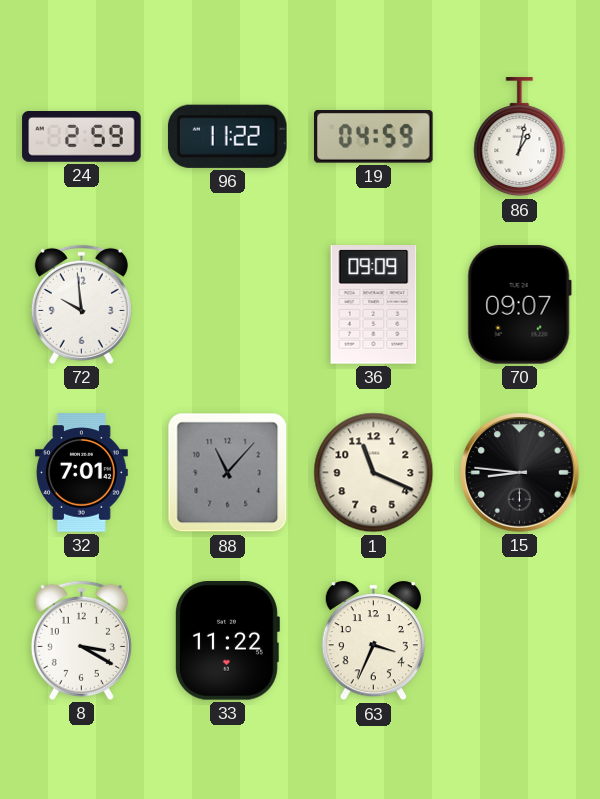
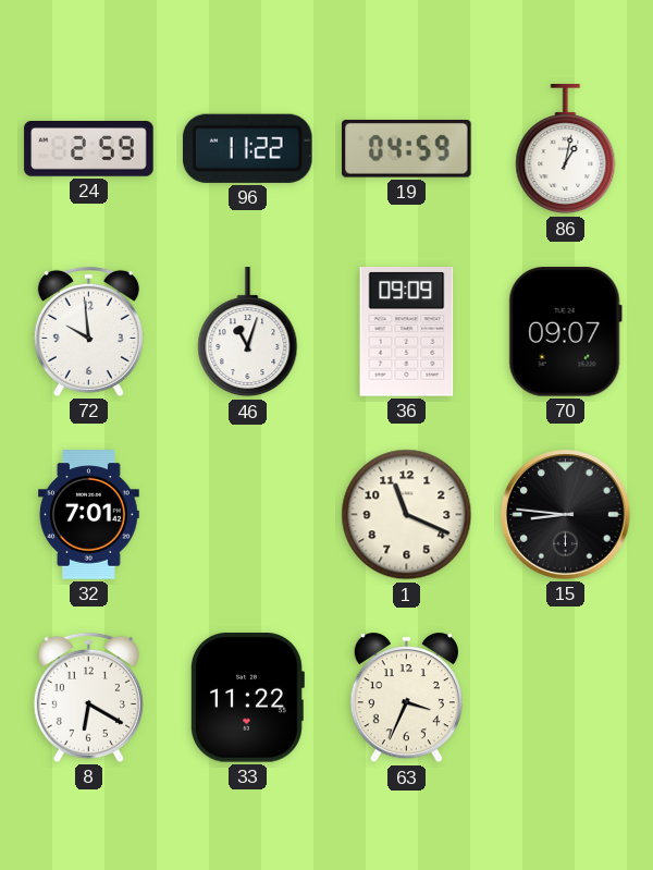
46: none -> 11:03
88: 11:07 -> none
8: 3:20 -> 6:20
